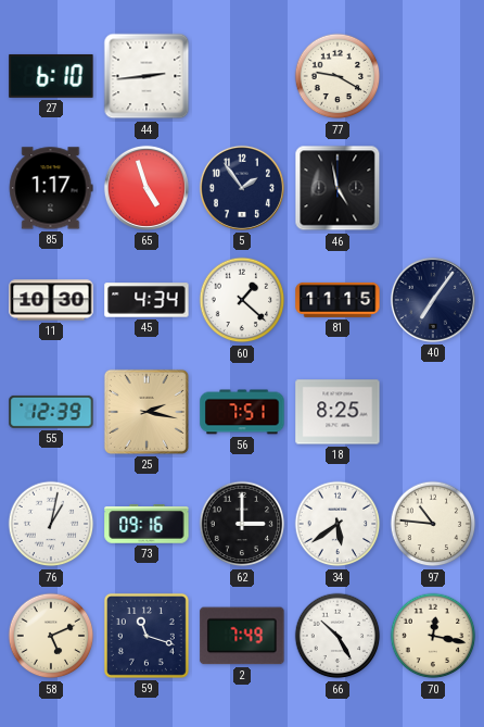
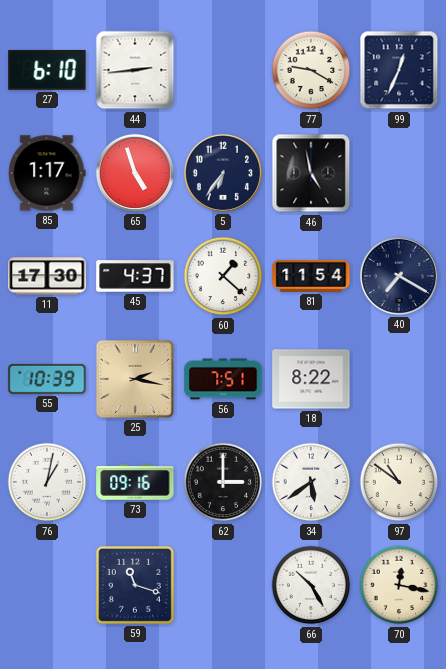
99: none -> 12:34
5: 1:54 -> 6:36
11: 10:30 -> 17:30
45: 4:34 -> 4:37
81: 11:15 -> 11:54
40: 7:06 -> 7:20
55: 12:39 -> 10:39
18: 8:25 -> 8:22
97: 10:46 -> 10:51
58: 5:11 -> none
2: 7:49 -> none
